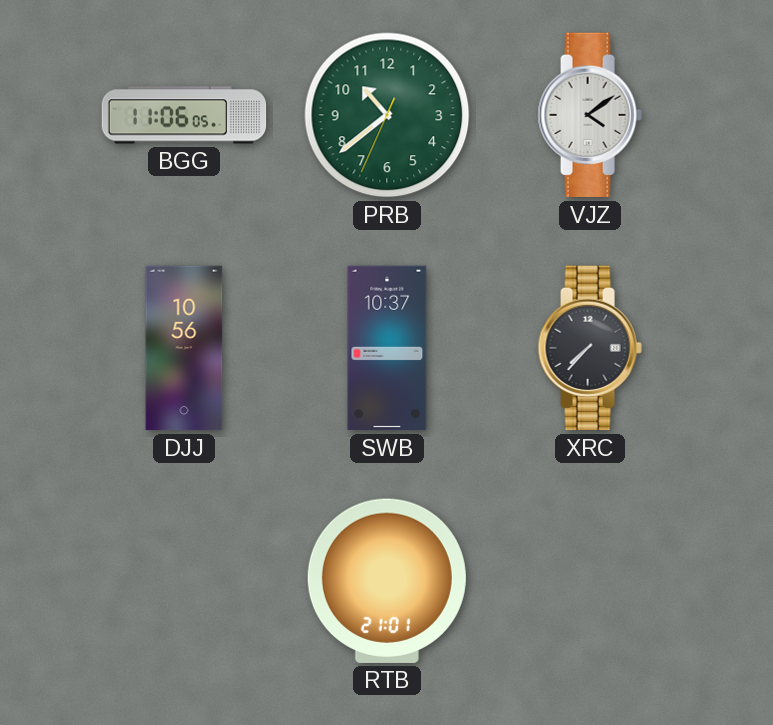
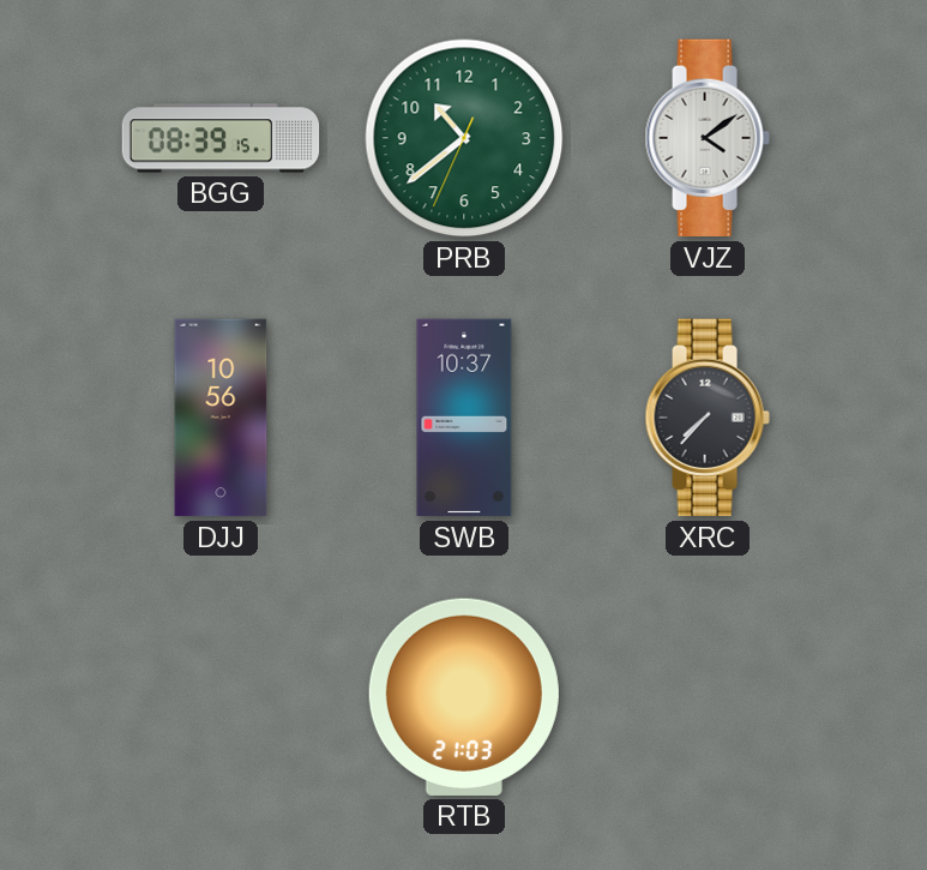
BGG: 11:06 -> 08:39
RTB: 21:01 -> 21:03
